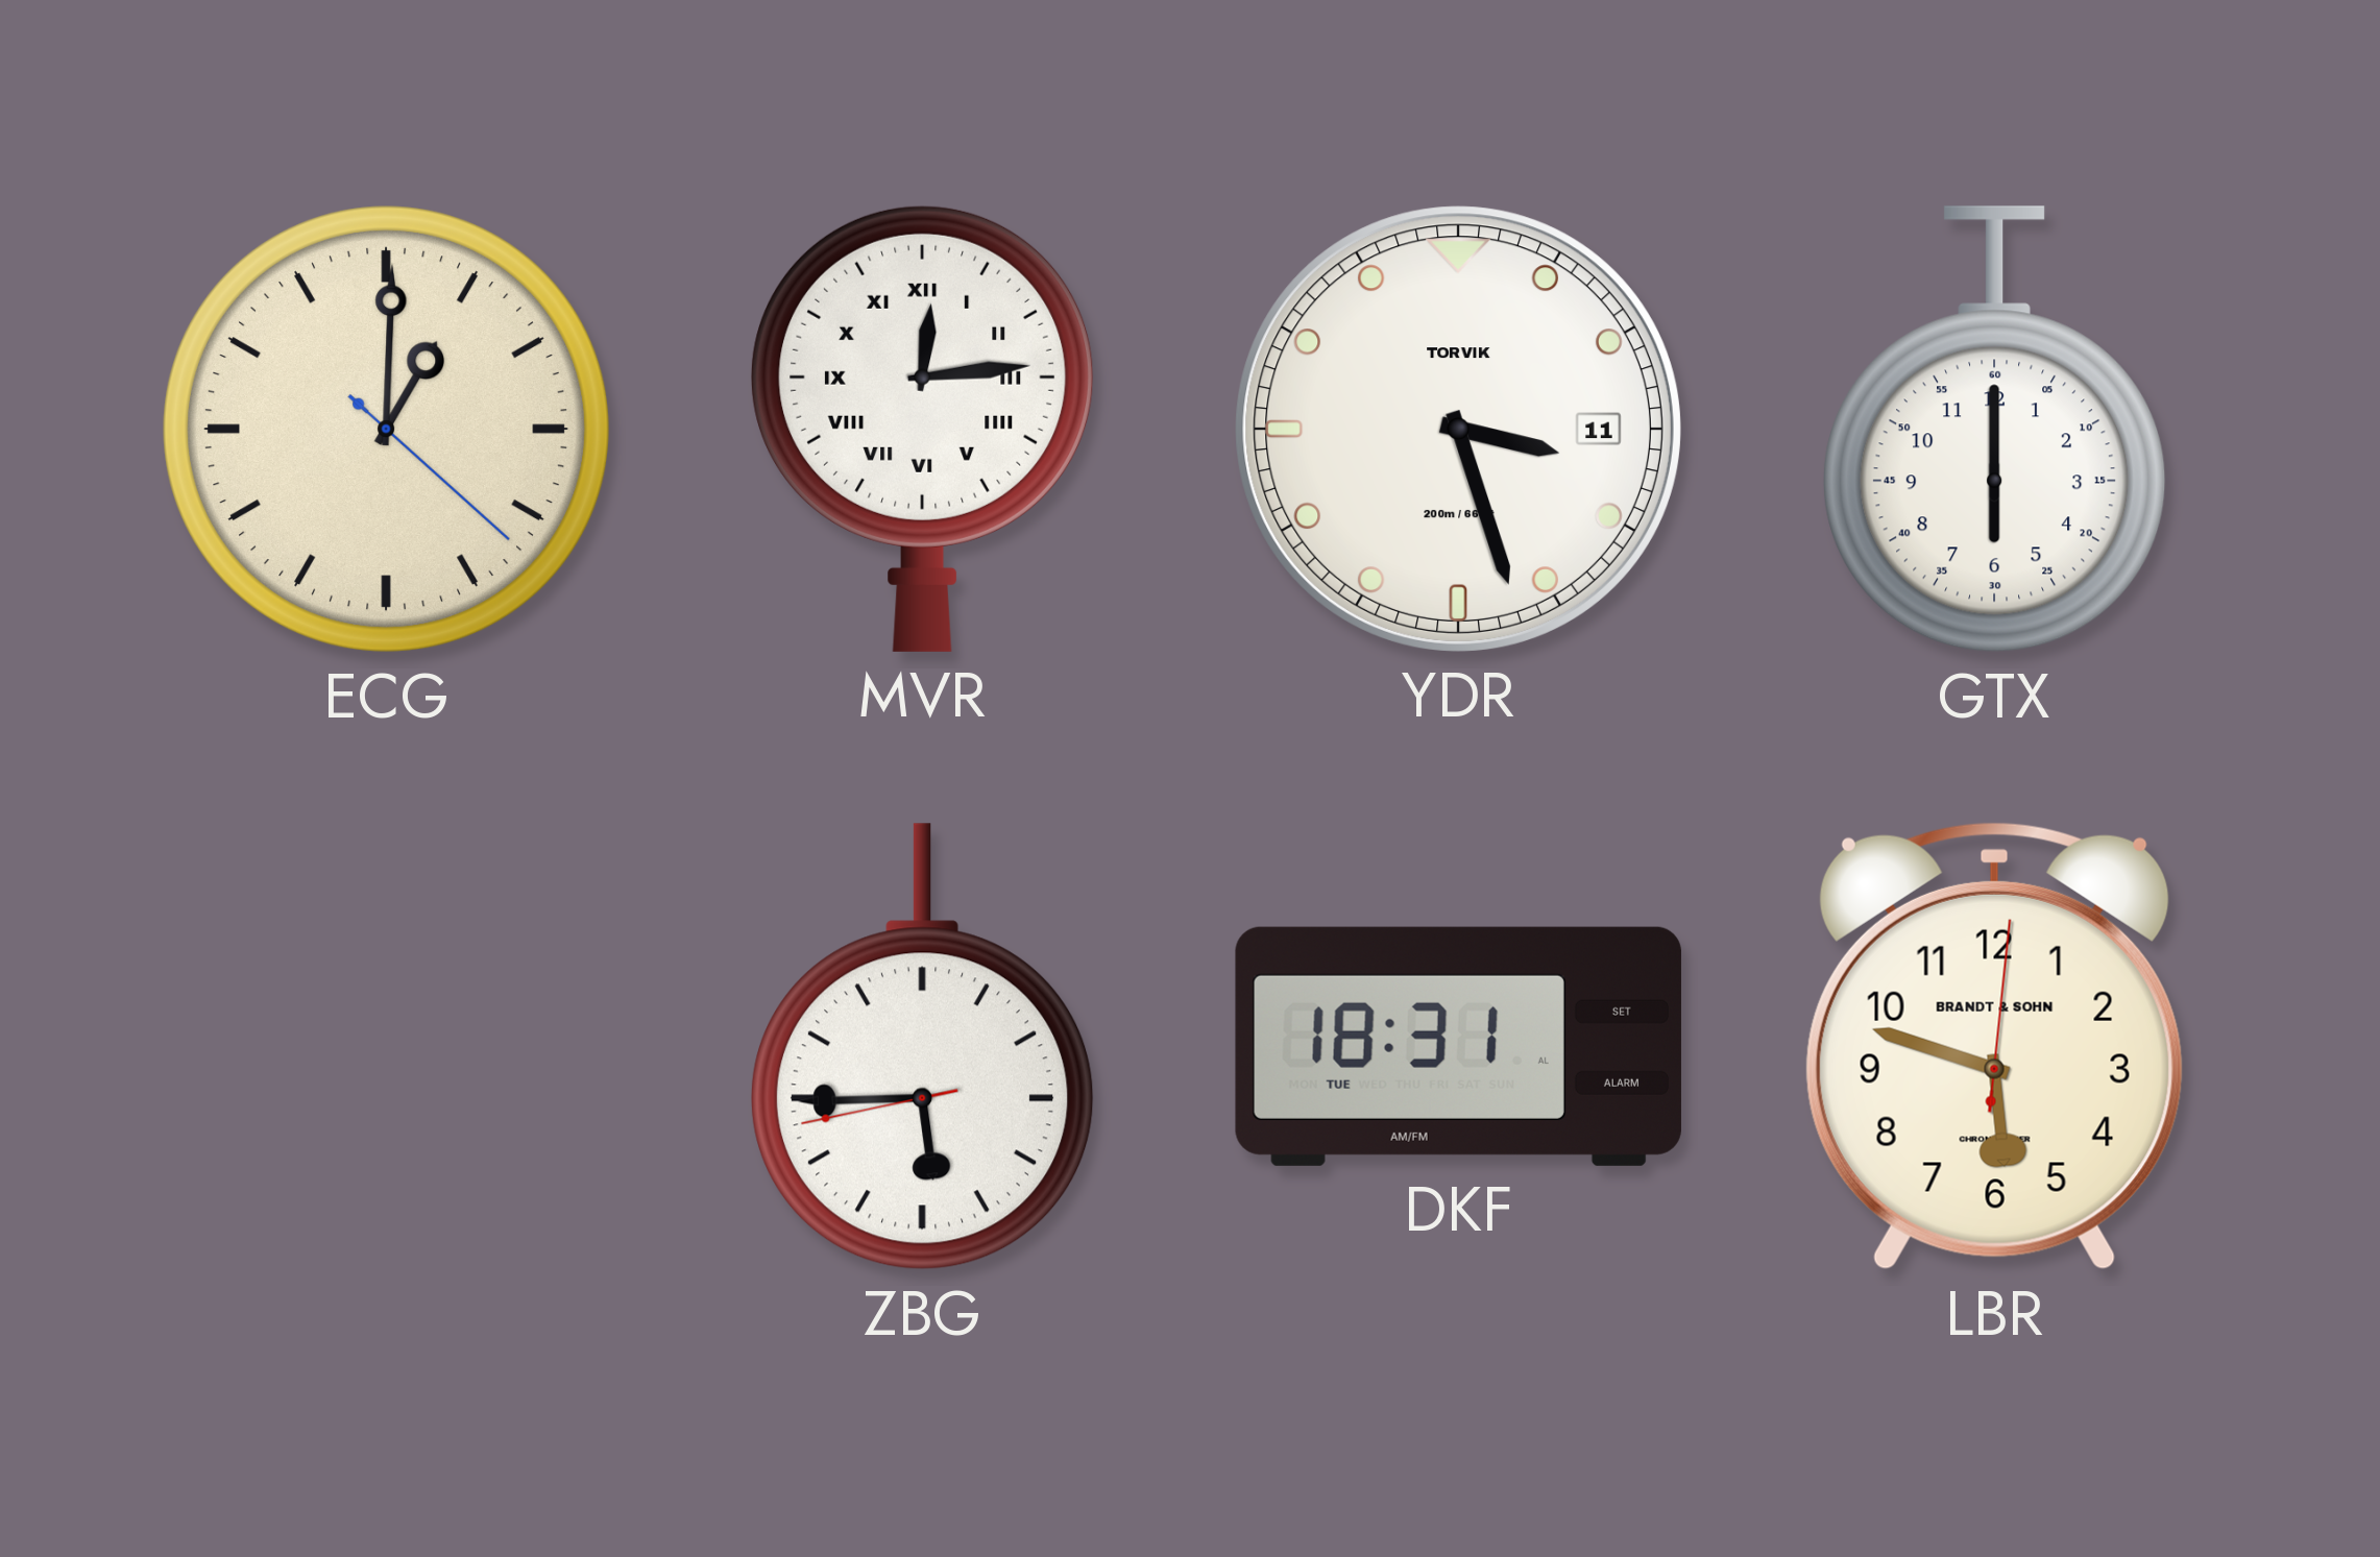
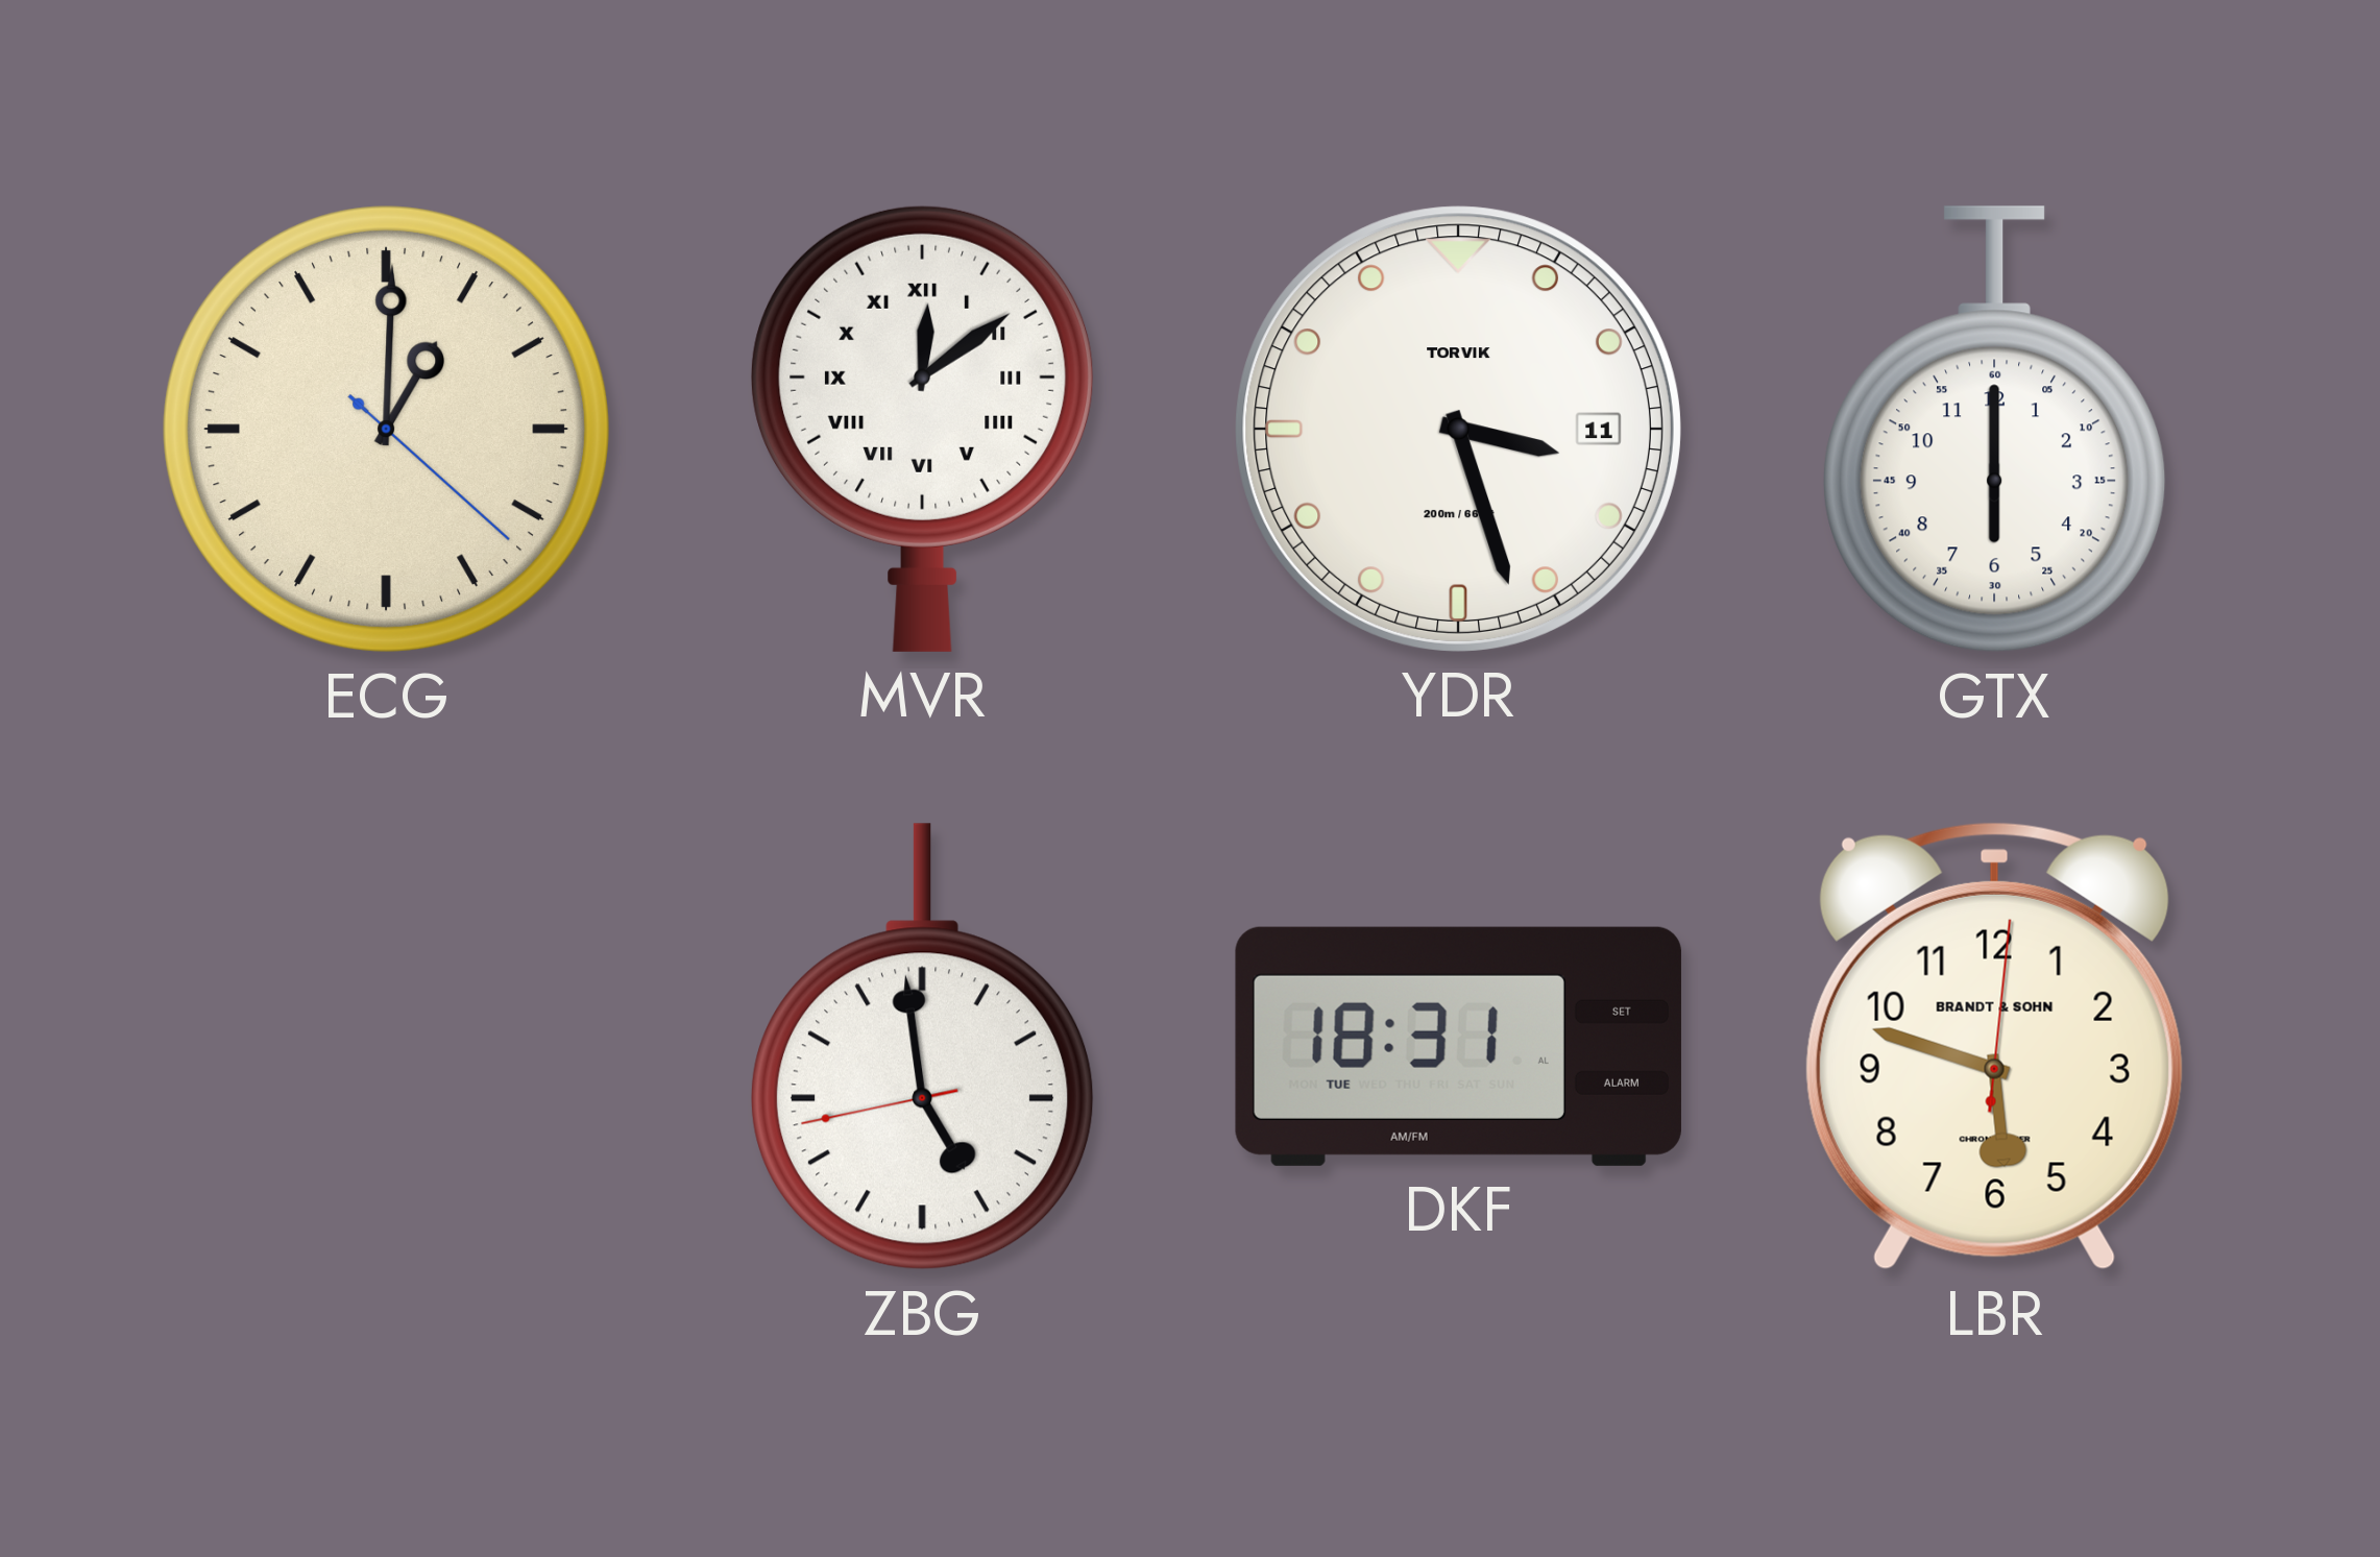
MVR: 12:14 -> 12:09
ZBG: 5:44 -> 4:58
